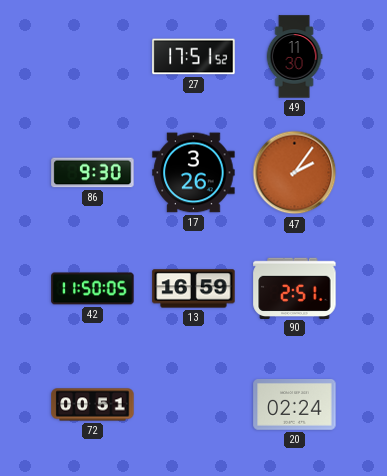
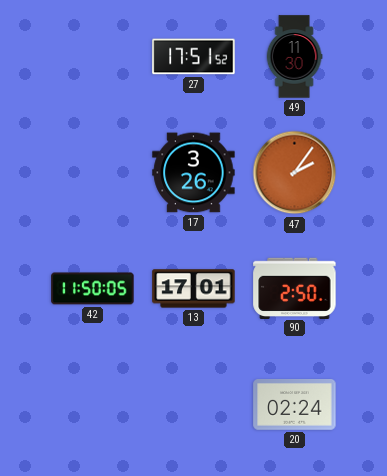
86: 9:30 -> none
13: 16:59 -> 17:01
90: 2:51 -> 2:50
72: 00:51 -> none
